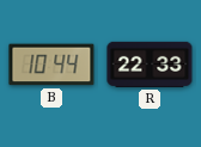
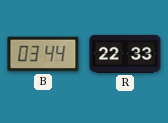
B: 10:44 -> 03:44
